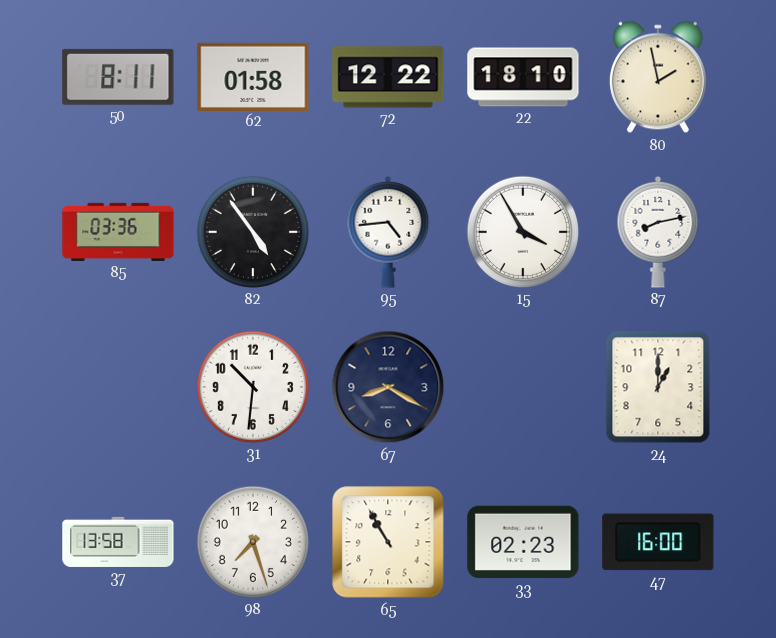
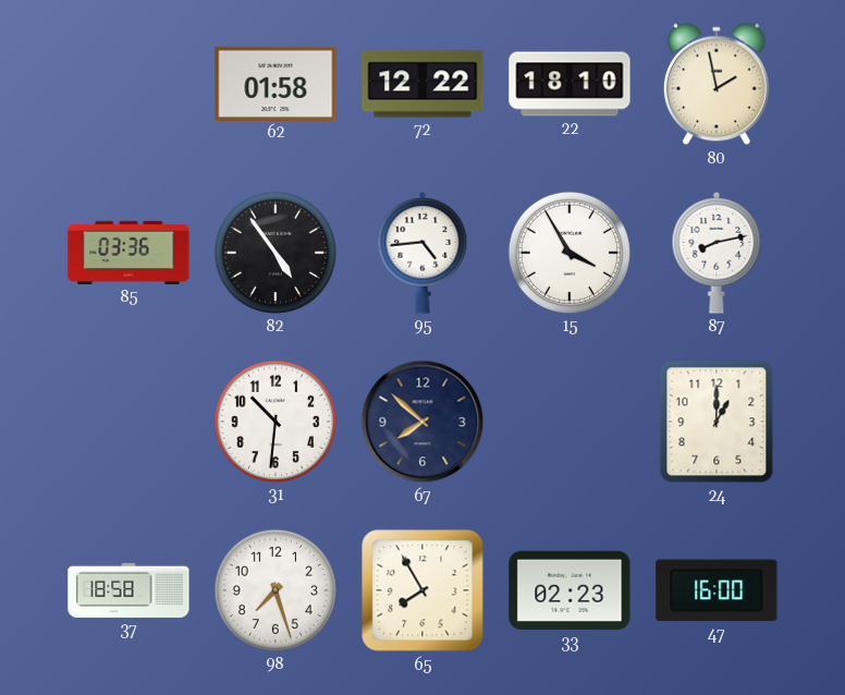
50: 8:11 -> none
67: 8:20 -> 7:52
37: 13:58 -> 18:58
65: 10:55 -> 7:55
